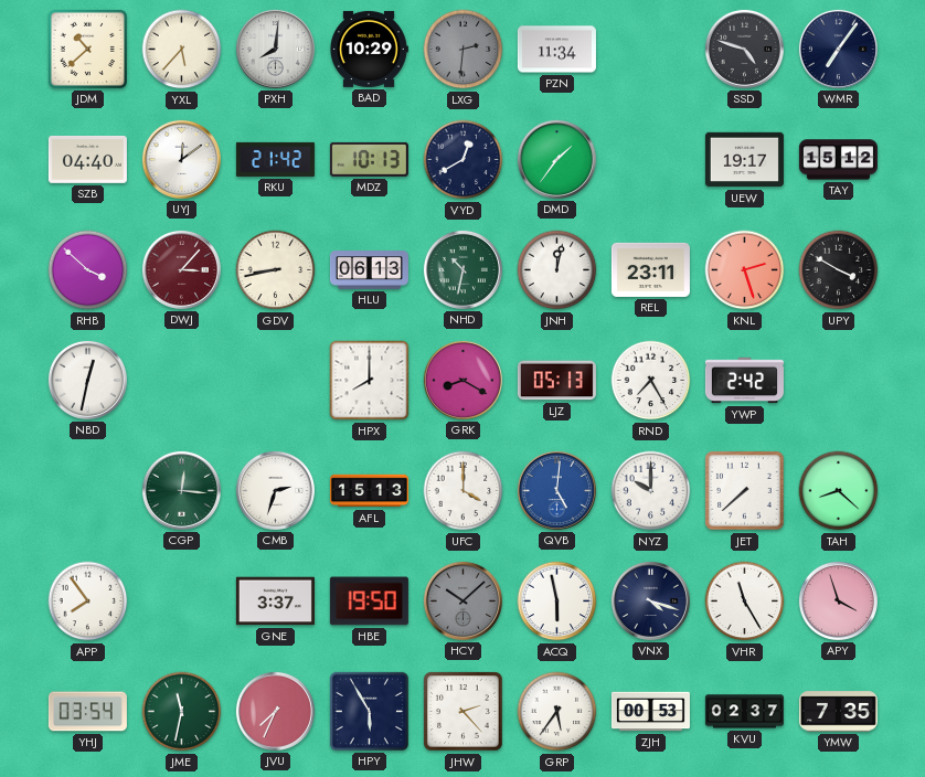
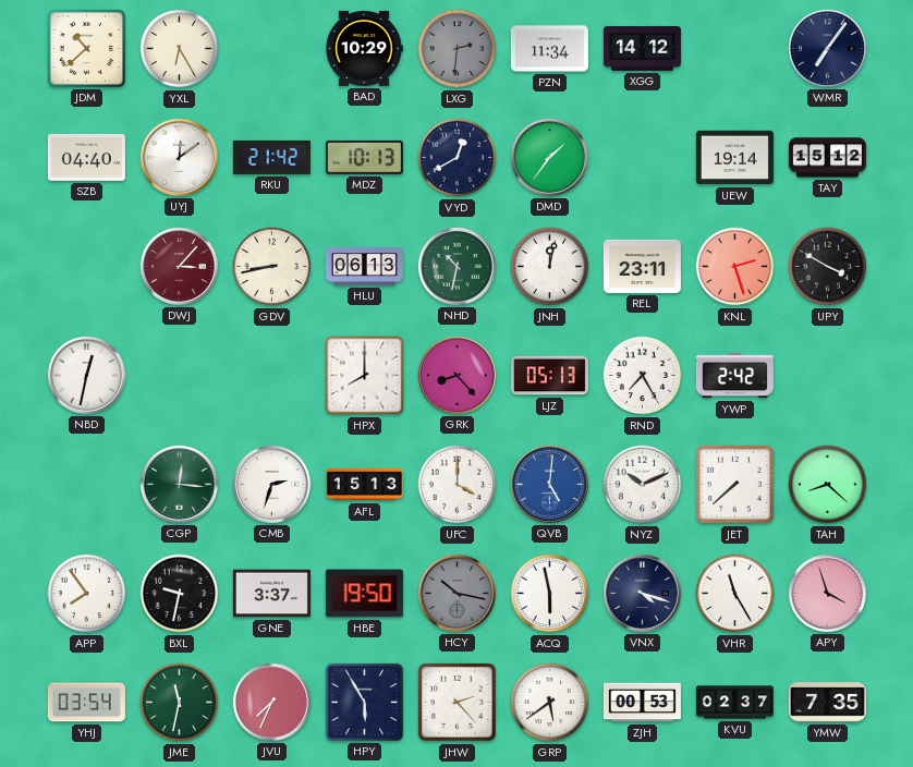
YXL: 5:37 -> 6:25
PXH: 8:01 -> none
XGG: none -> 14:12
SSD: 4:48 -> none
UEW: 19:17 -> 19:14
RHB: 3:52 -> none
GRK: 8:20 -> 8:23
NYZ: 10:00 -> 10:11
BXL: none -> 9:32
HCY: 10:08 -> 10:17
GRP: 5:36 -> 5:39
